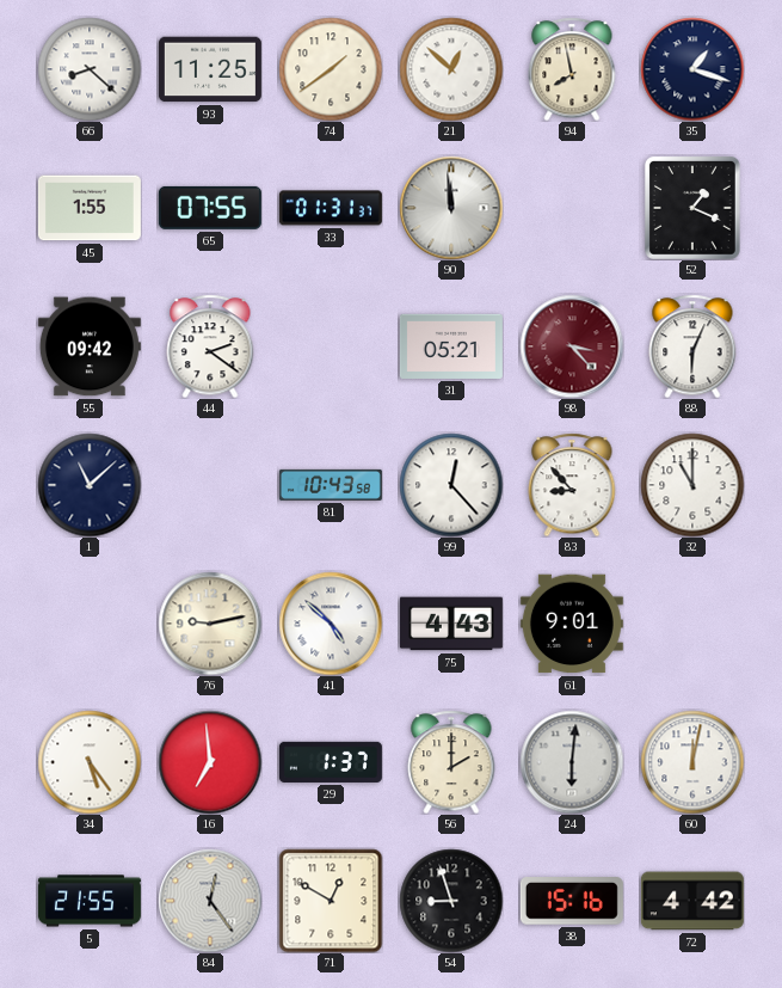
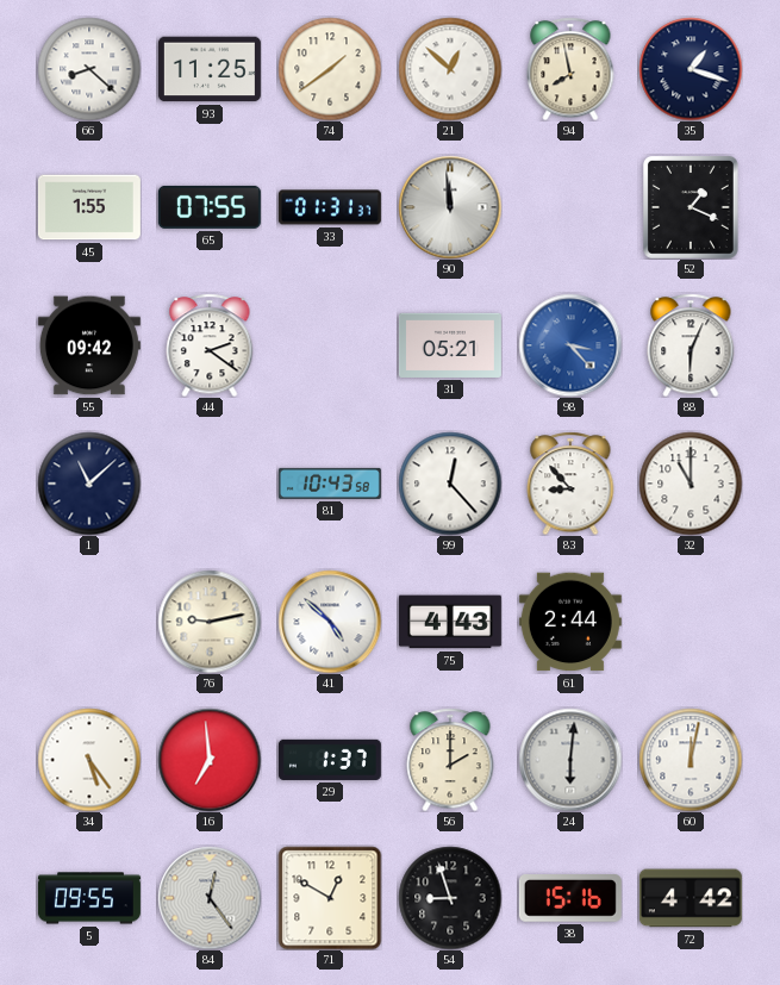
98 dial: burgundy -> blue
61: 9:01 -> 2:44
5: 21:55 -> 09:55
